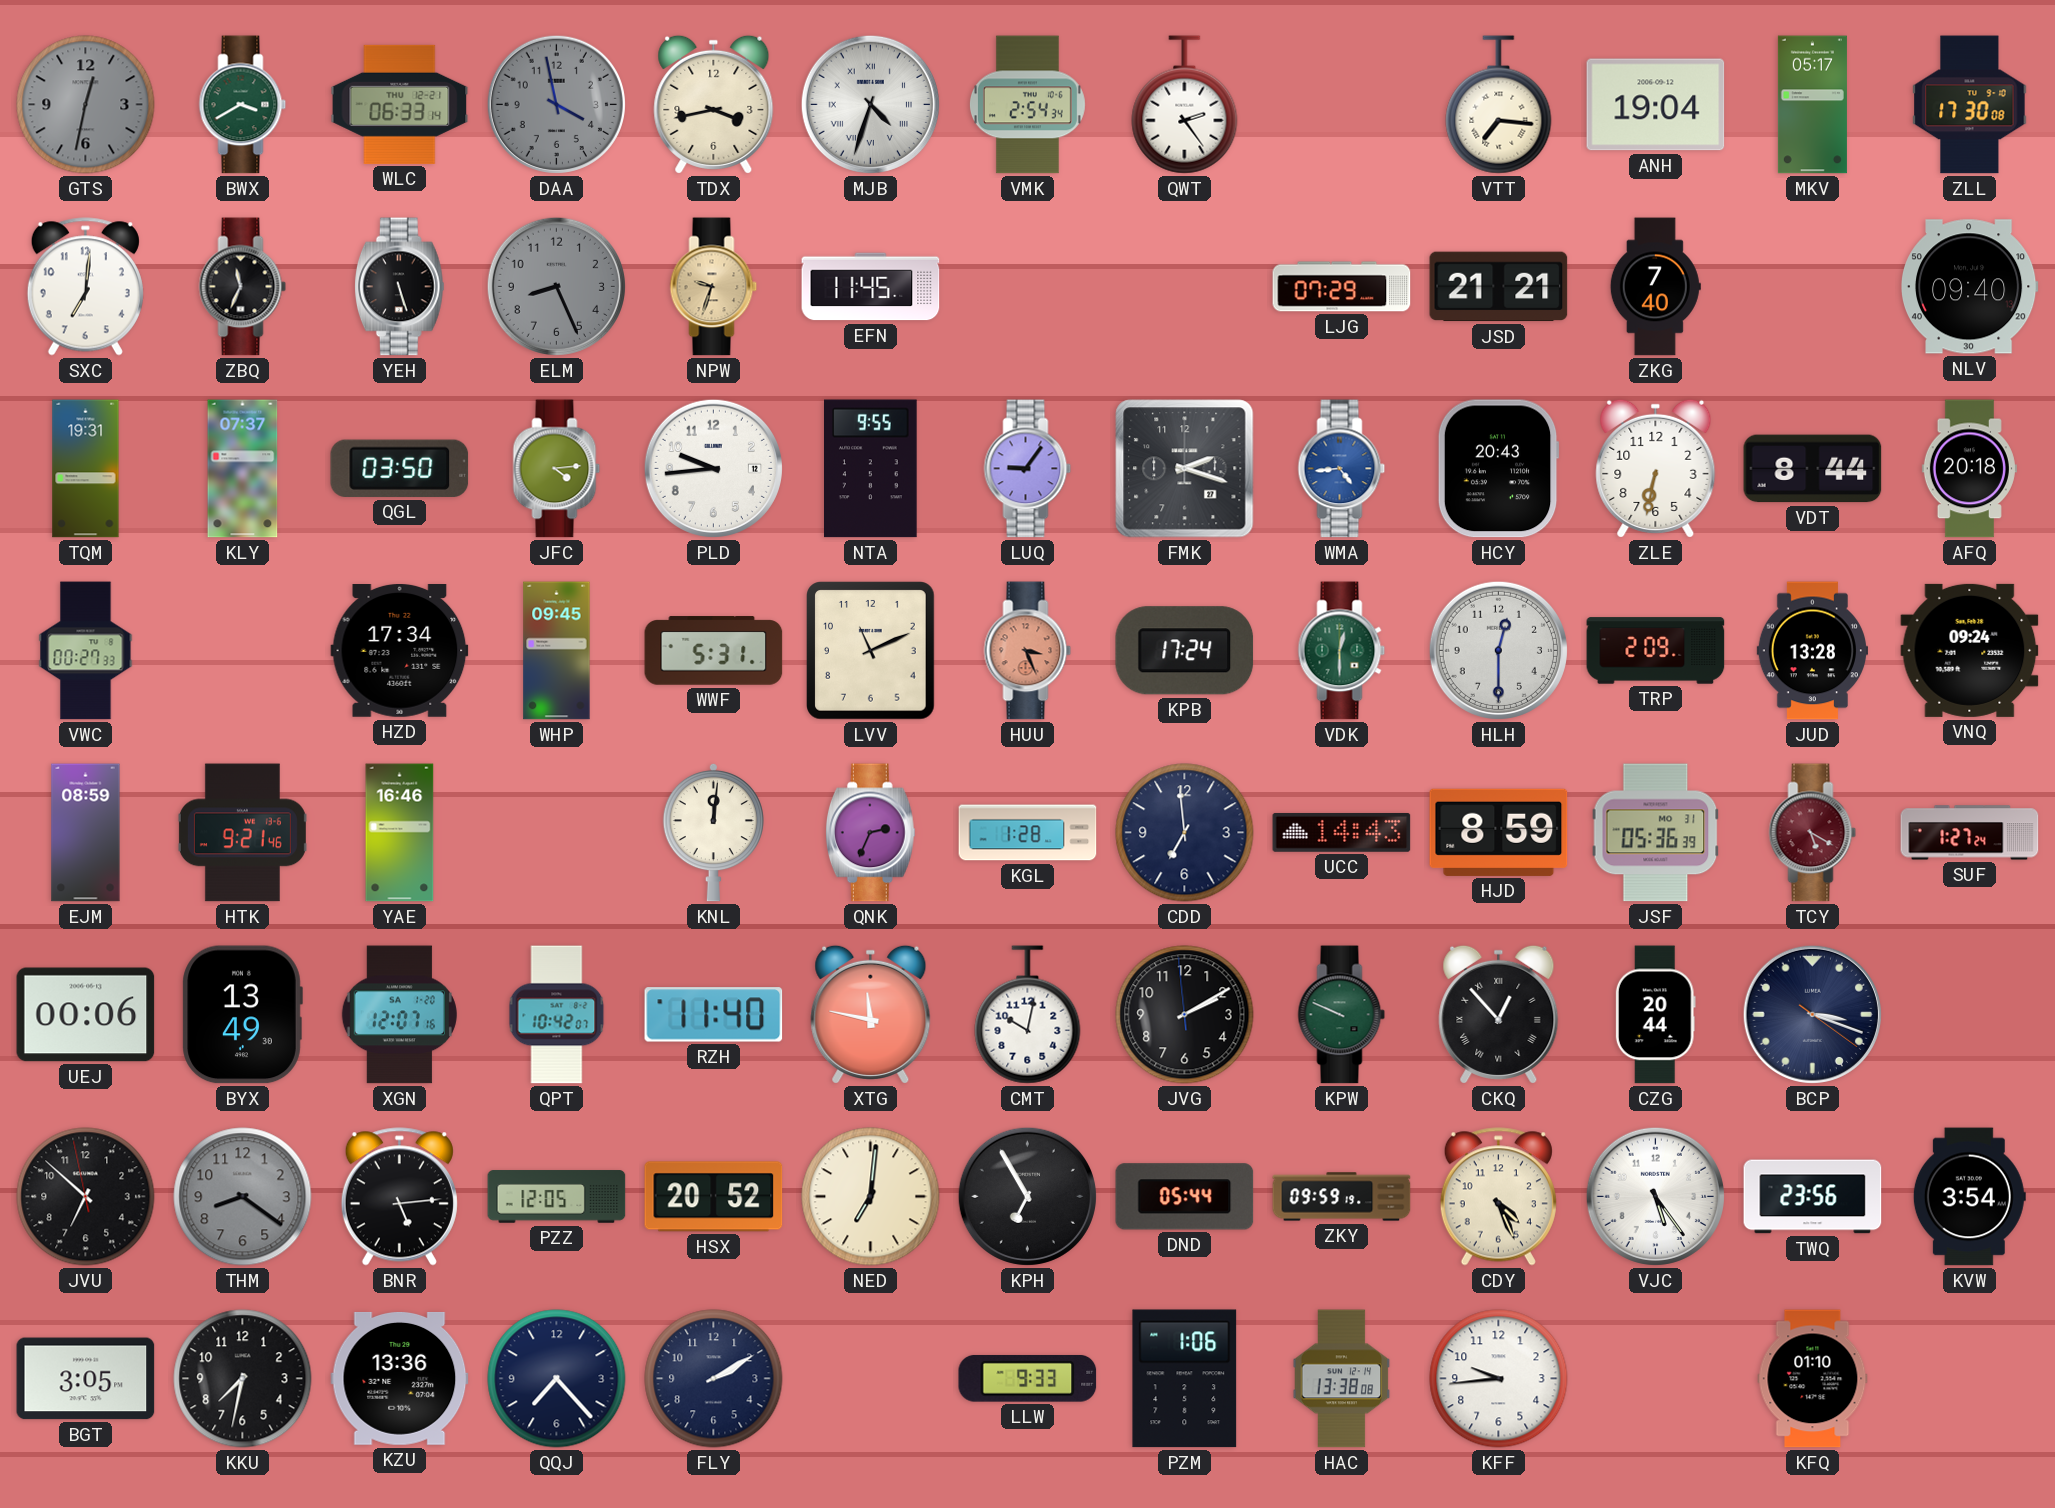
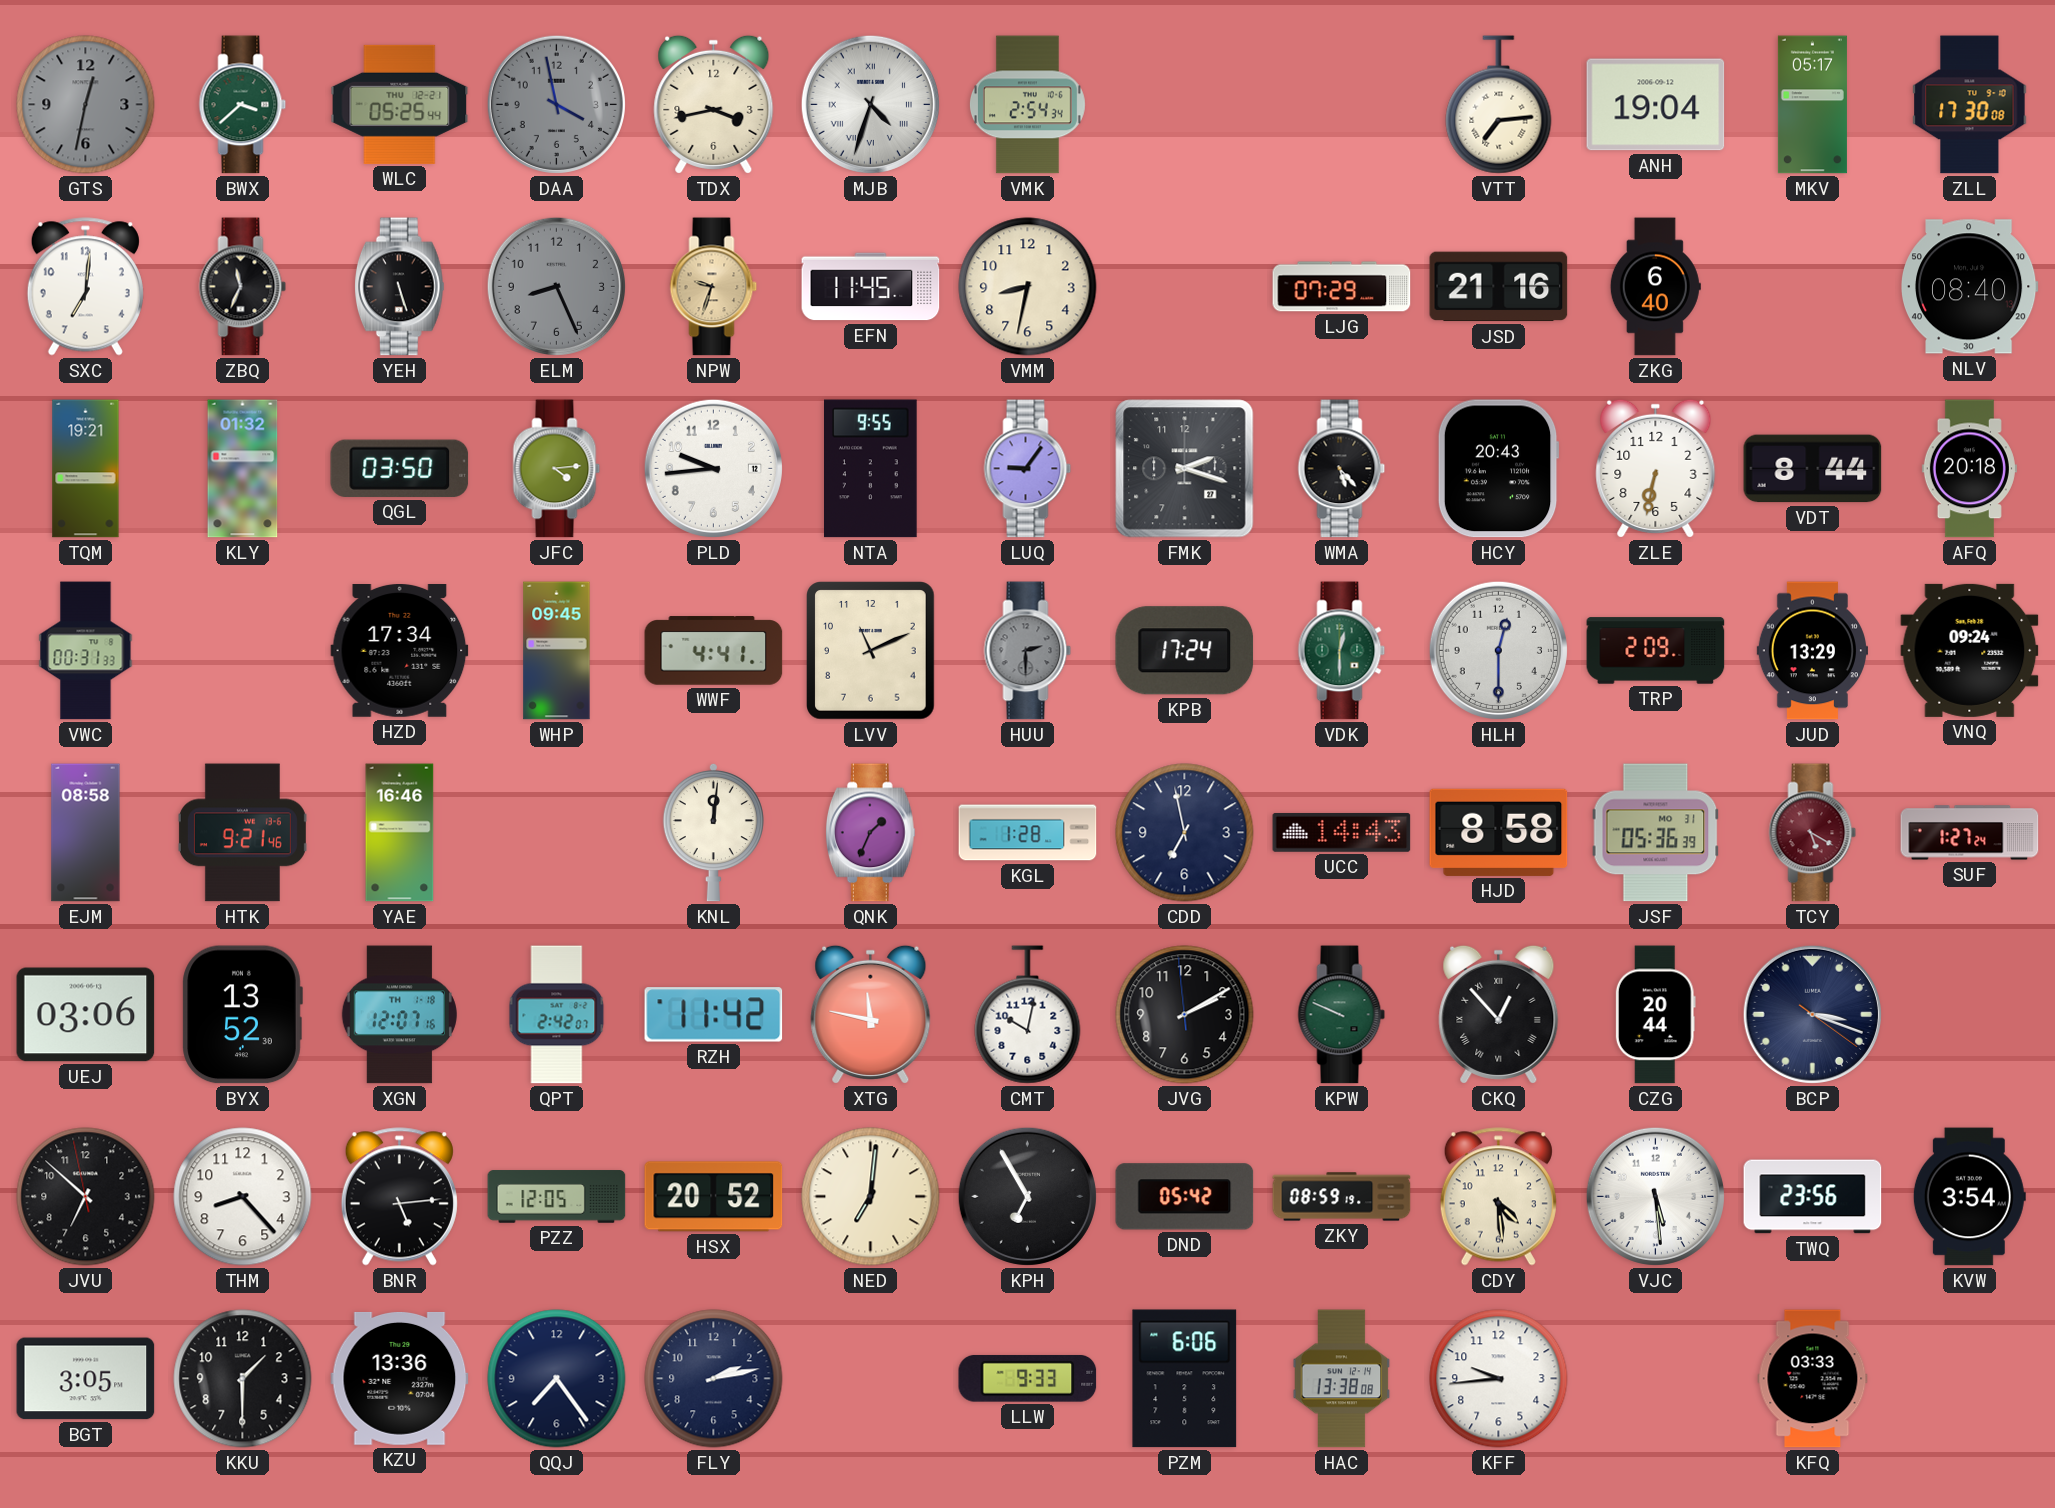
BWX: 3:40 -> 3:38
WLC: 06:33 -> 05:25
QWT: 2:24 -> none
VTT: 7:16 -> 7:14
VMM: none -> 8:32
JSD: 21:21 -> 21:16
ZKG: 7:40 -> 6:40
NLV: 09:40 -> 08:40
TQM: 19:31 -> 19:21
KLY: 07:37 -> 01:32
WMA: 4:44 -> 5:23
WMA dial: blue -> black
VWC: 00:27 -> 00:31
WWF: 5:31 -> 4:41
HUU: 3:26 -> 2:30
HUU dial: salmon -> grey
JUD: 13:28 -> 13:29
EJM: 08:59 -> 08:58
QNK: 2:34 -> 1:34
CDD: 6:59 -> 6:58
HJD: 8:59 -> 8:58
UEJ: 00:06 -> 03:06
BYX: 13:49 -> 13:52
XGN date: SA 1-20 -> TH 1-18
QPT: 10:42 -> 2:42
RZH: 11:40 -> 11:42
THM: 8:21 -> 8:23
THM dial: grey -> white
DND: 05:44 -> 05:42
ZKY: 09:59 -> 08:59
CDY: 4:26 -> 4:29
VJC: 5:24 -> 5:29
KKU: 7:32 -> 1:30
QQJ: 7:23 -> 7:24
FLY: 2:10 -> 2:13
PZM: 1:06 -> 6:06
KFQ: 01:10 -> 03:33
